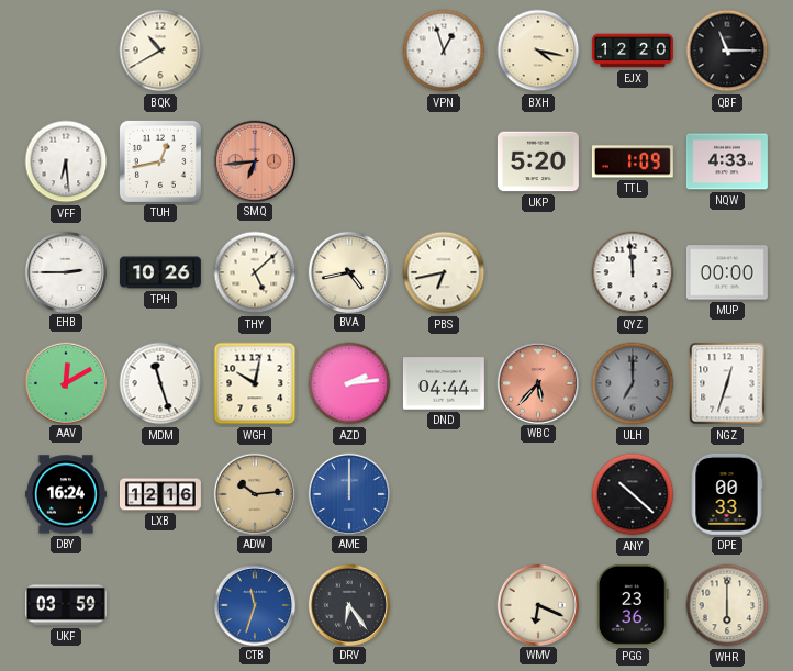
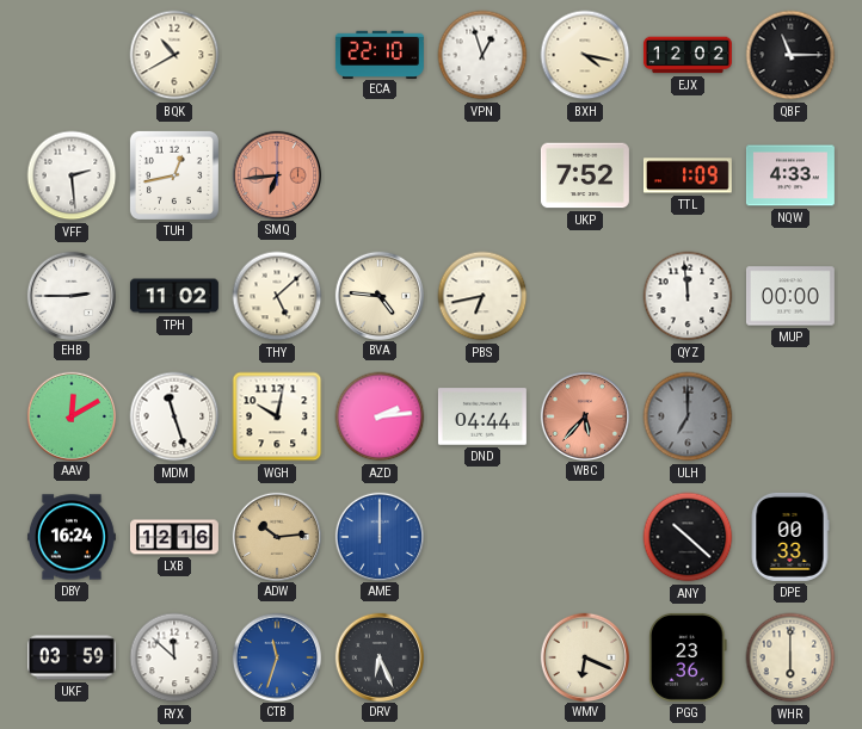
ECA: none -> 22:10
EJX: 12:20 -> 12:02
VFF: 6:29 -> 2:29
UKP: 5:20 -> 7:52
TPH: 10:26 -> 11:02
BVA: 4:43 -> 4:46
NGZ: 12:33 -> none
RYX: none -> 11:52
DRV: 6:24 -> 6:26
